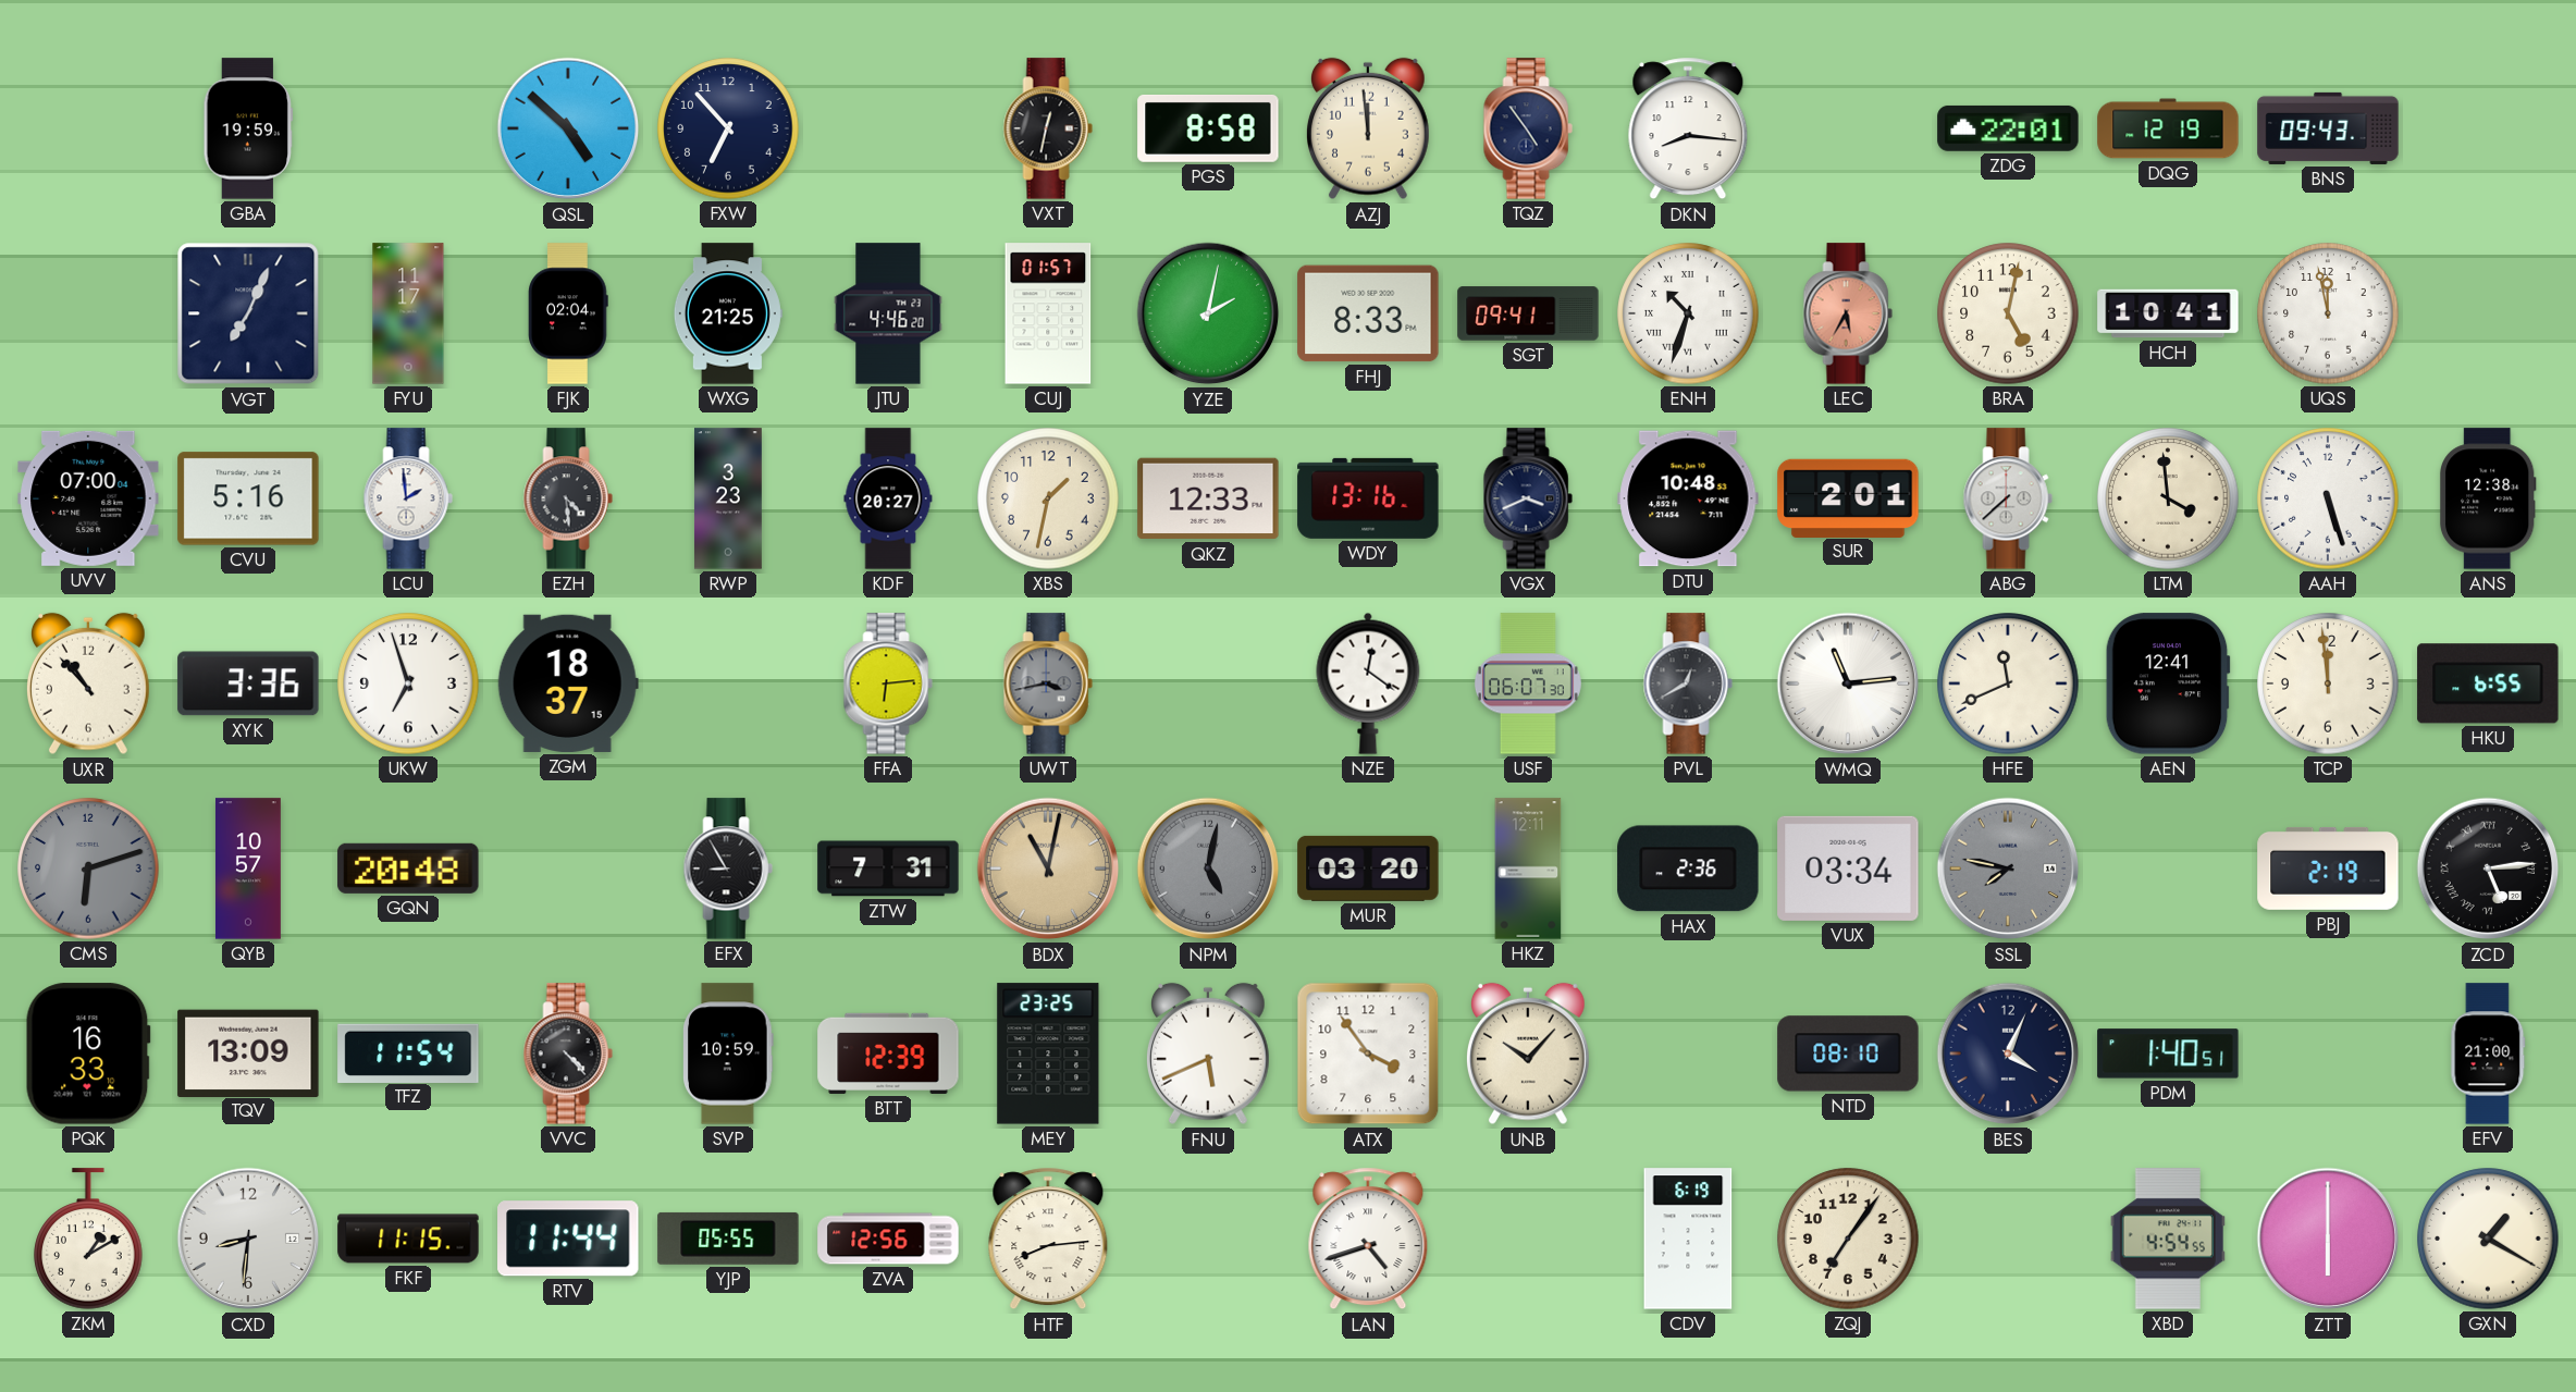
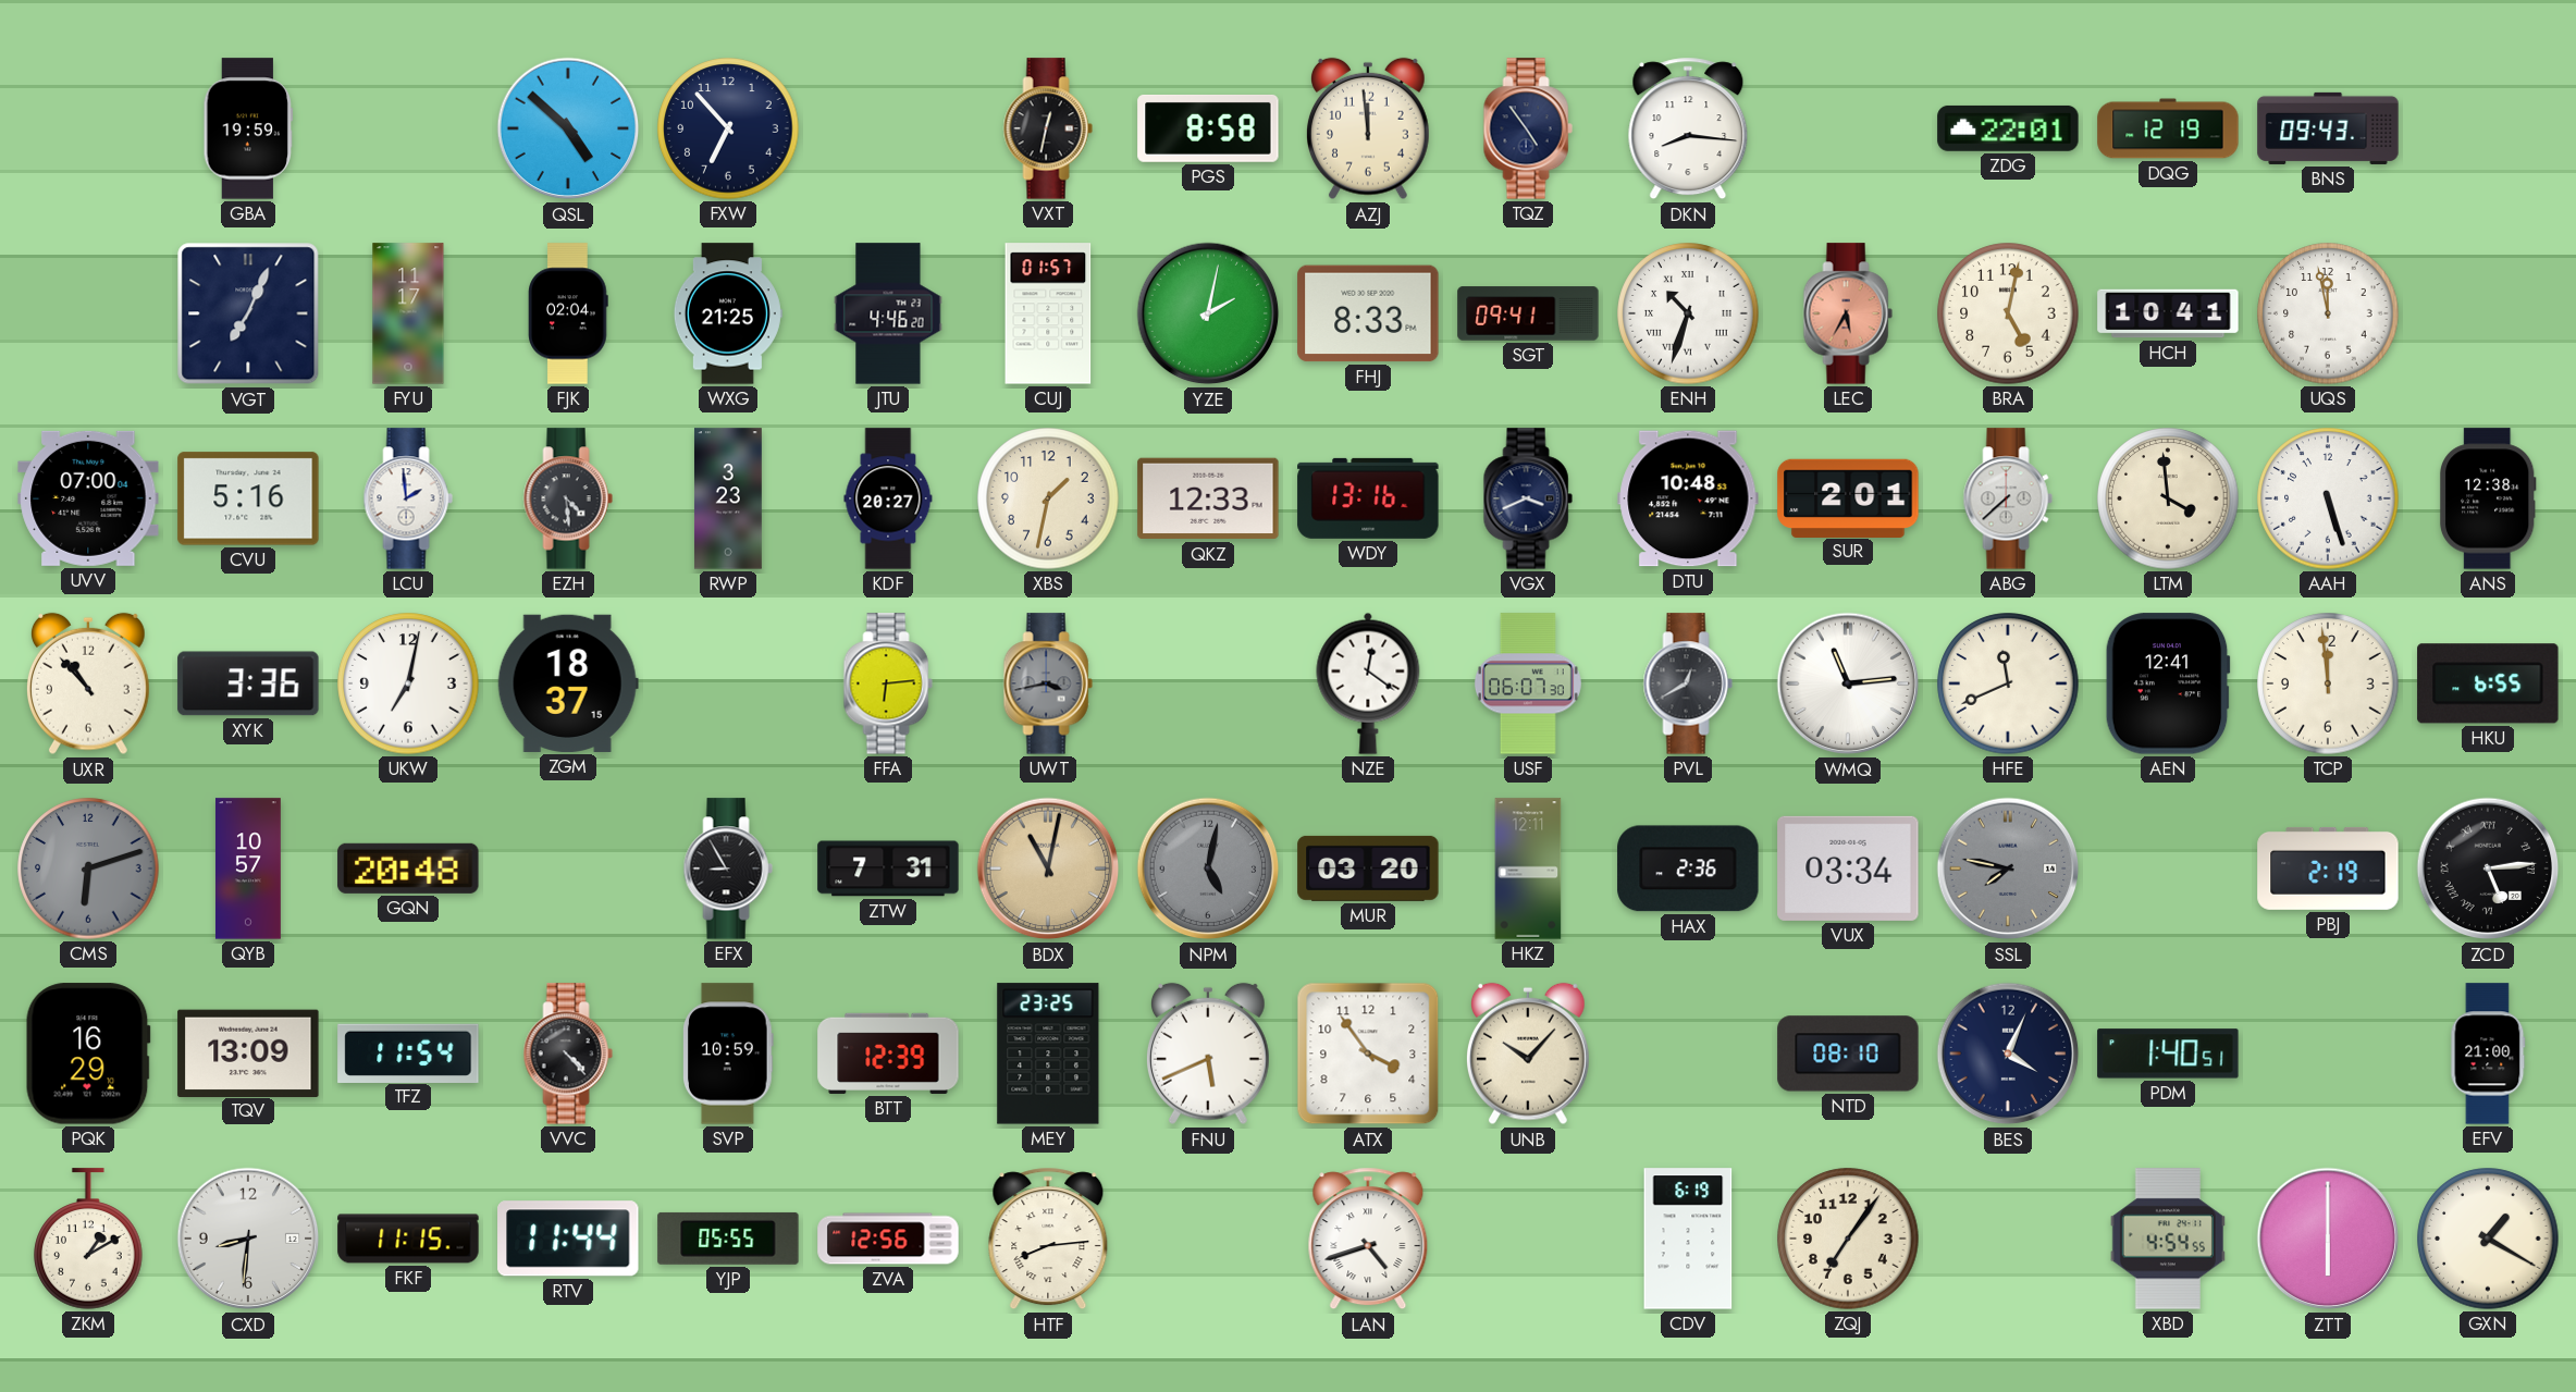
UKW: 6:57 -> 7:02
PQK: 16:33 -> 16:29
